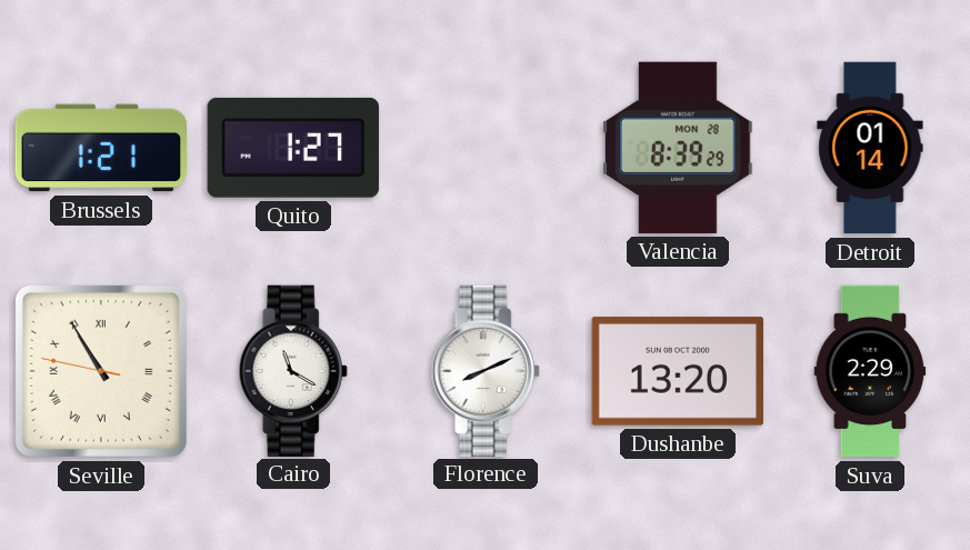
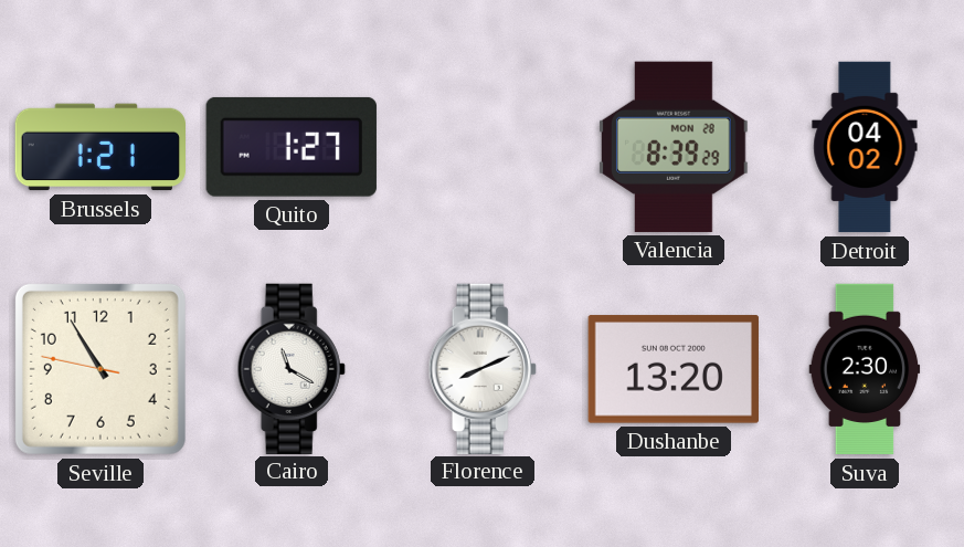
Detroit: 01:14 -> 04:02
Seville numerals: Roman -> Arabic
Suva: 2:29 -> 2:30
